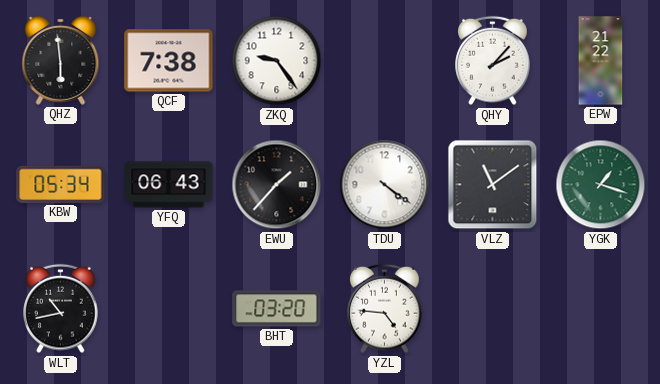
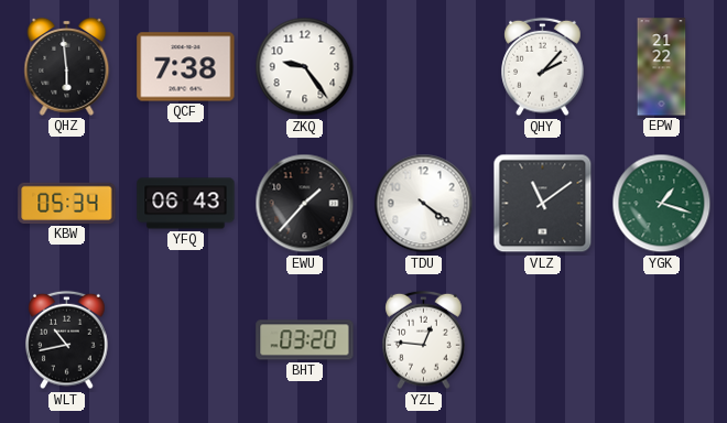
YZL: 4:46 -> 12:46
